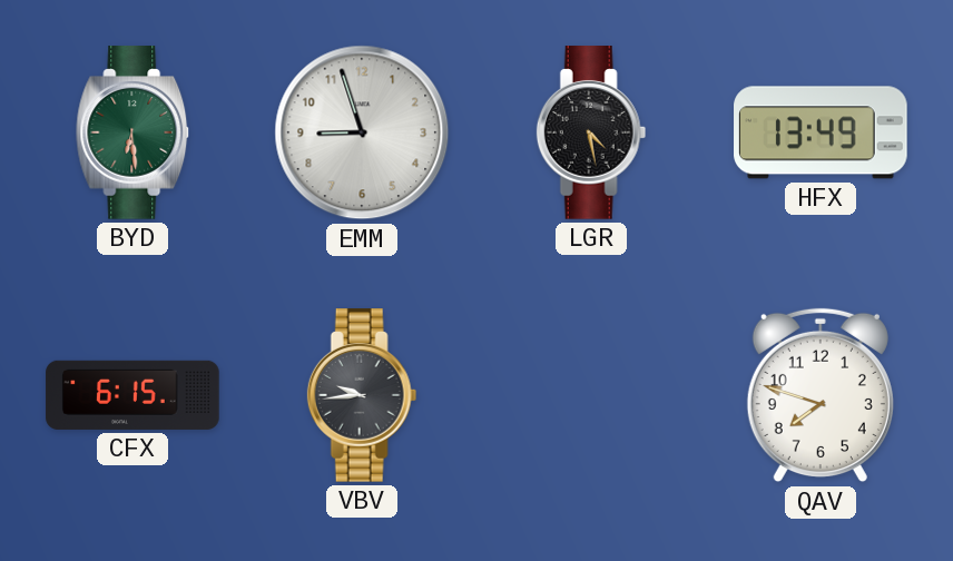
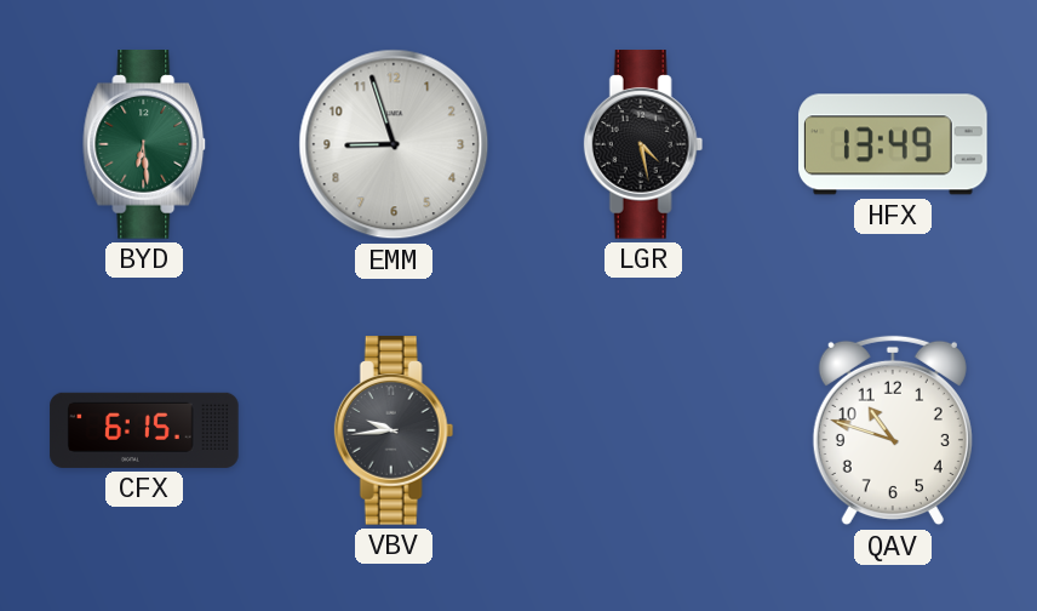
QAV: 7:48 -> 10:48
